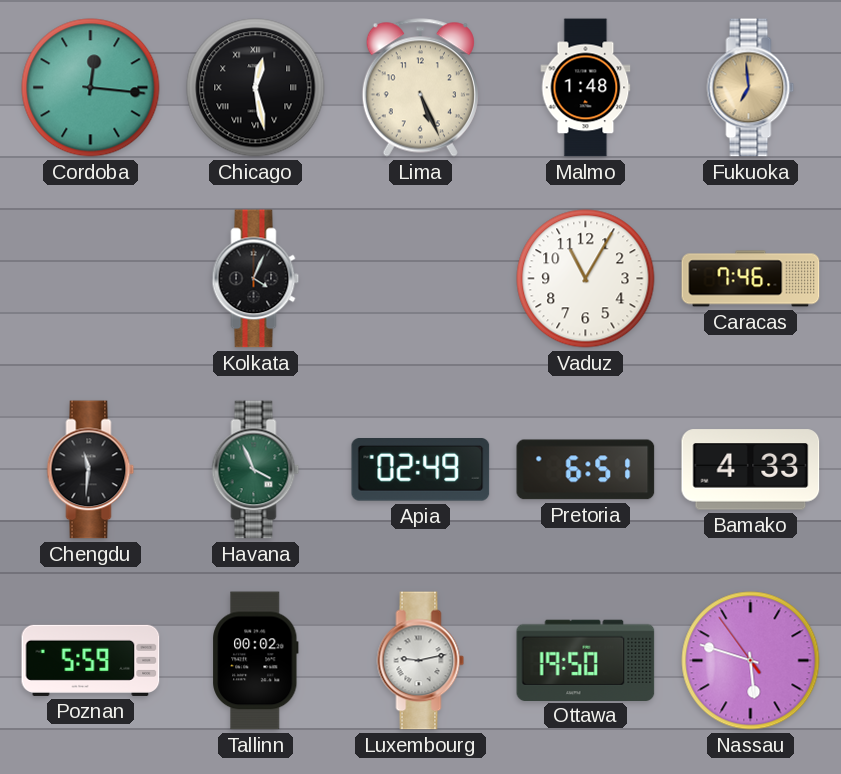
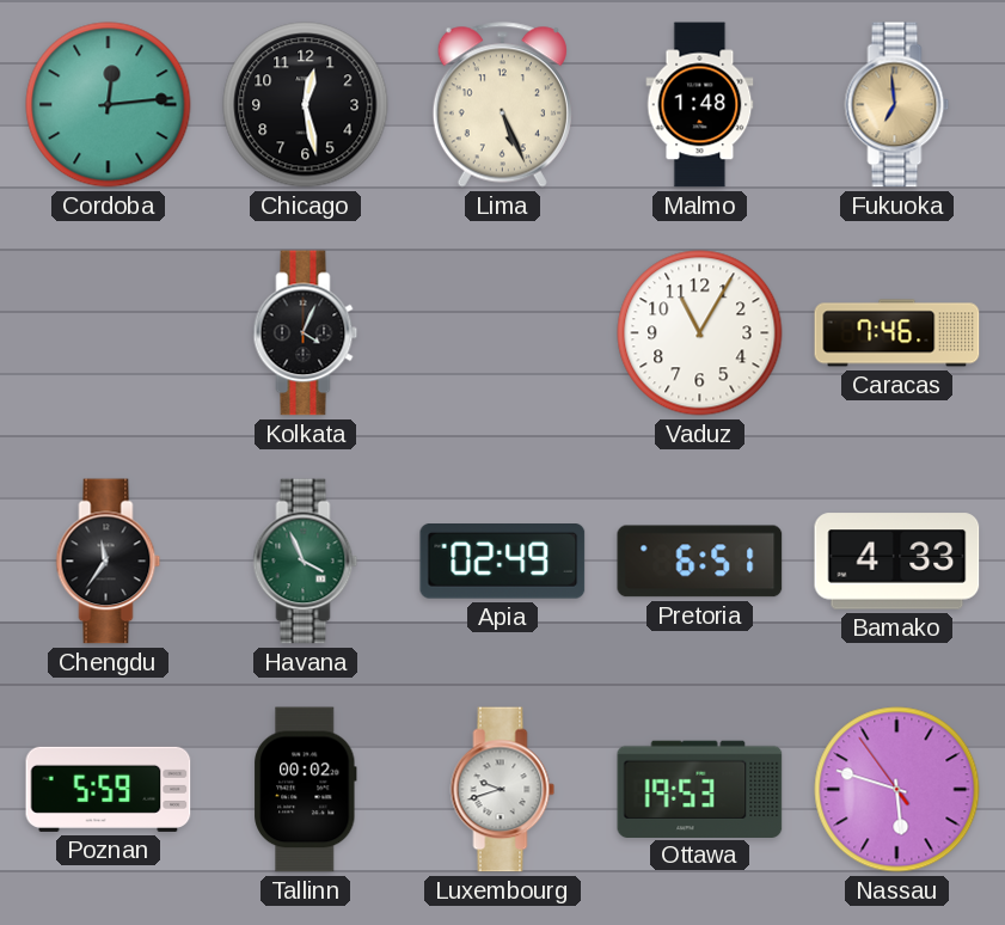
Cordoba: 12:16 -> 12:14
Chicago numerals: Roman -> Arabic
Chengdu: 11:31 -> 11:36
Luxembourg: 9:13 -> 9:42
Ottawa: 19:50 -> 19:53
